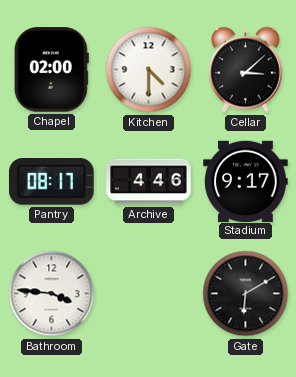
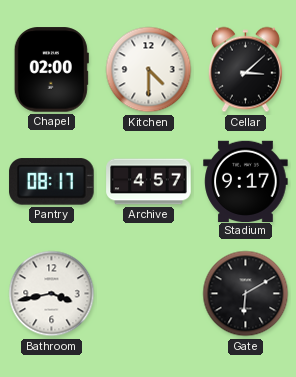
Archive: 4:46 -> 4:57
Bathroom: 3:46 -> 3:43
